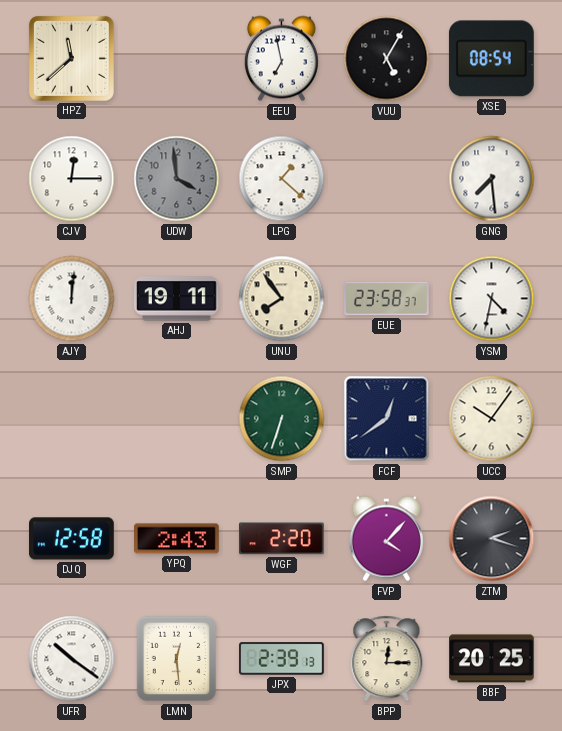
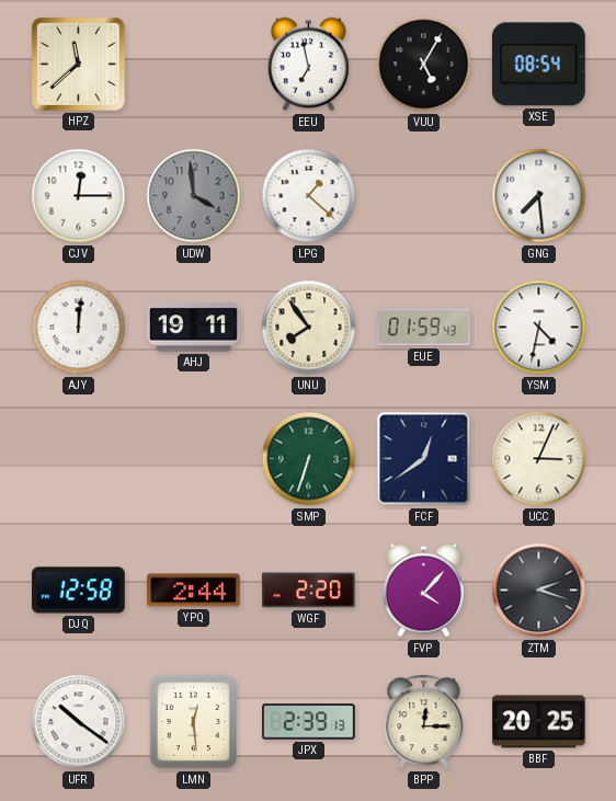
EUE: 23:58 -> 01:59
UCC: 10:06 -> 3:04
YPQ: 2:43 -> 2:44
